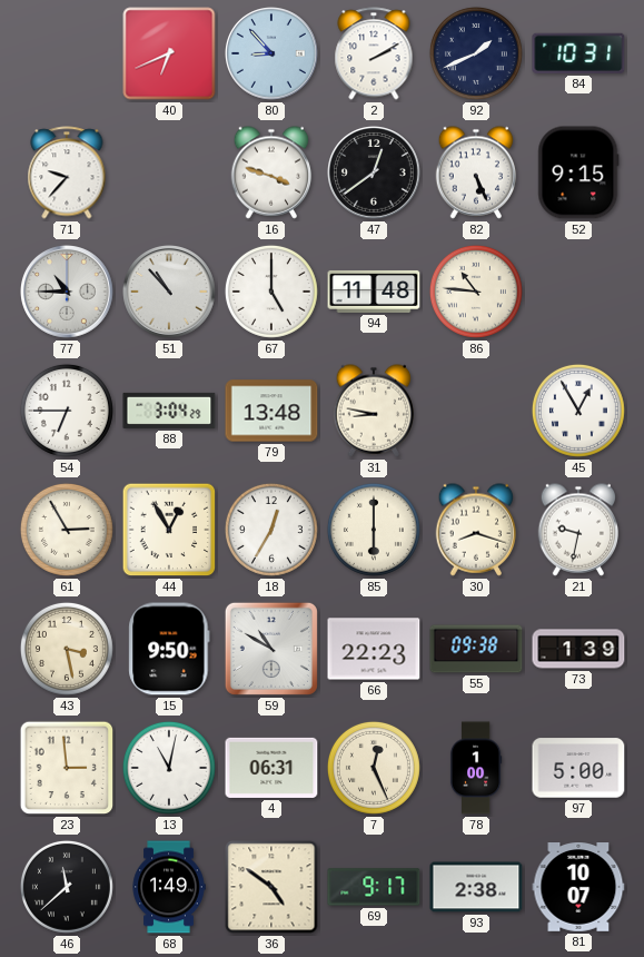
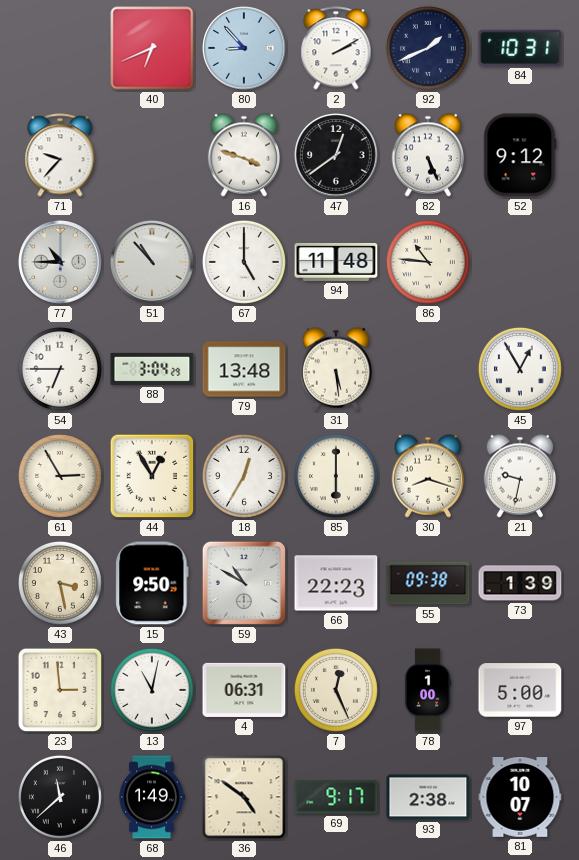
52: 9:15 -> 9:12
31: 8:47 -> 5:29
